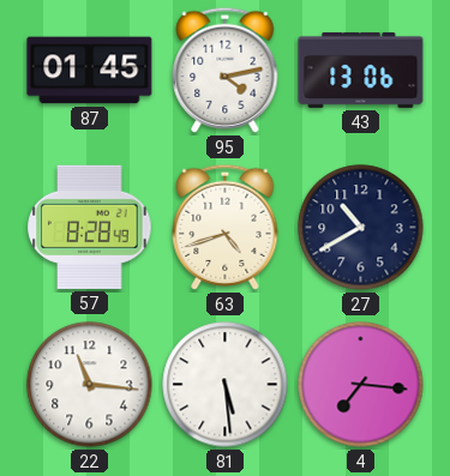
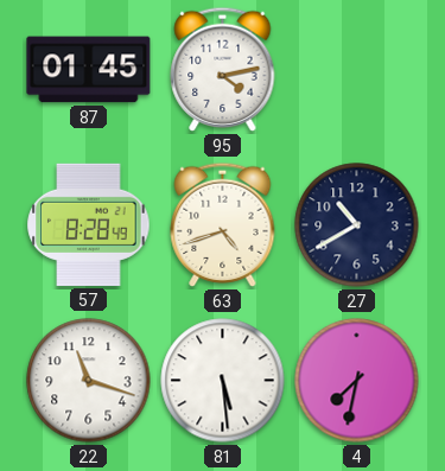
43: 13:06 -> none
22: 11:16 -> 11:18
4: 7:16 -> 7:32
